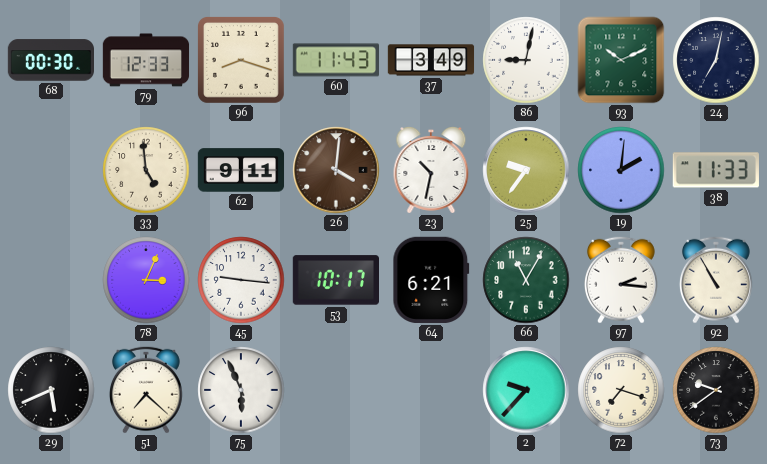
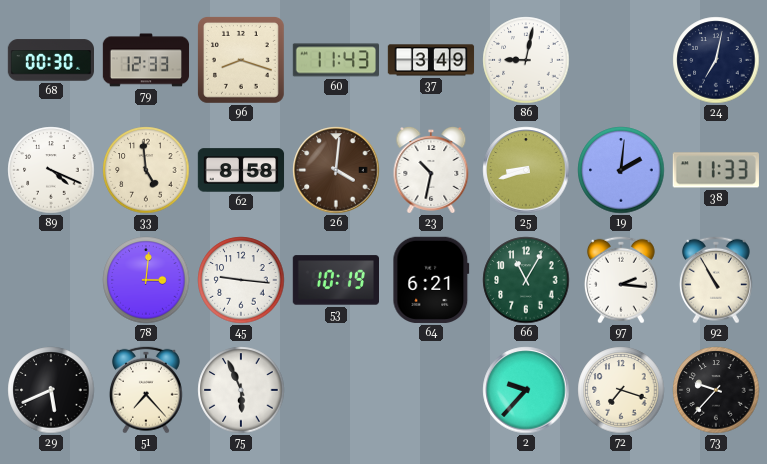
93: 10:11 -> none
89: none -> 4:19
62: 9:11 -> 8:58
25: 9:36 -> 8:42
78: 3:04 -> 3:01
53: 10:17 -> 10:19
51: 7:22 -> 7:23
73: 9:39 -> 9:37
